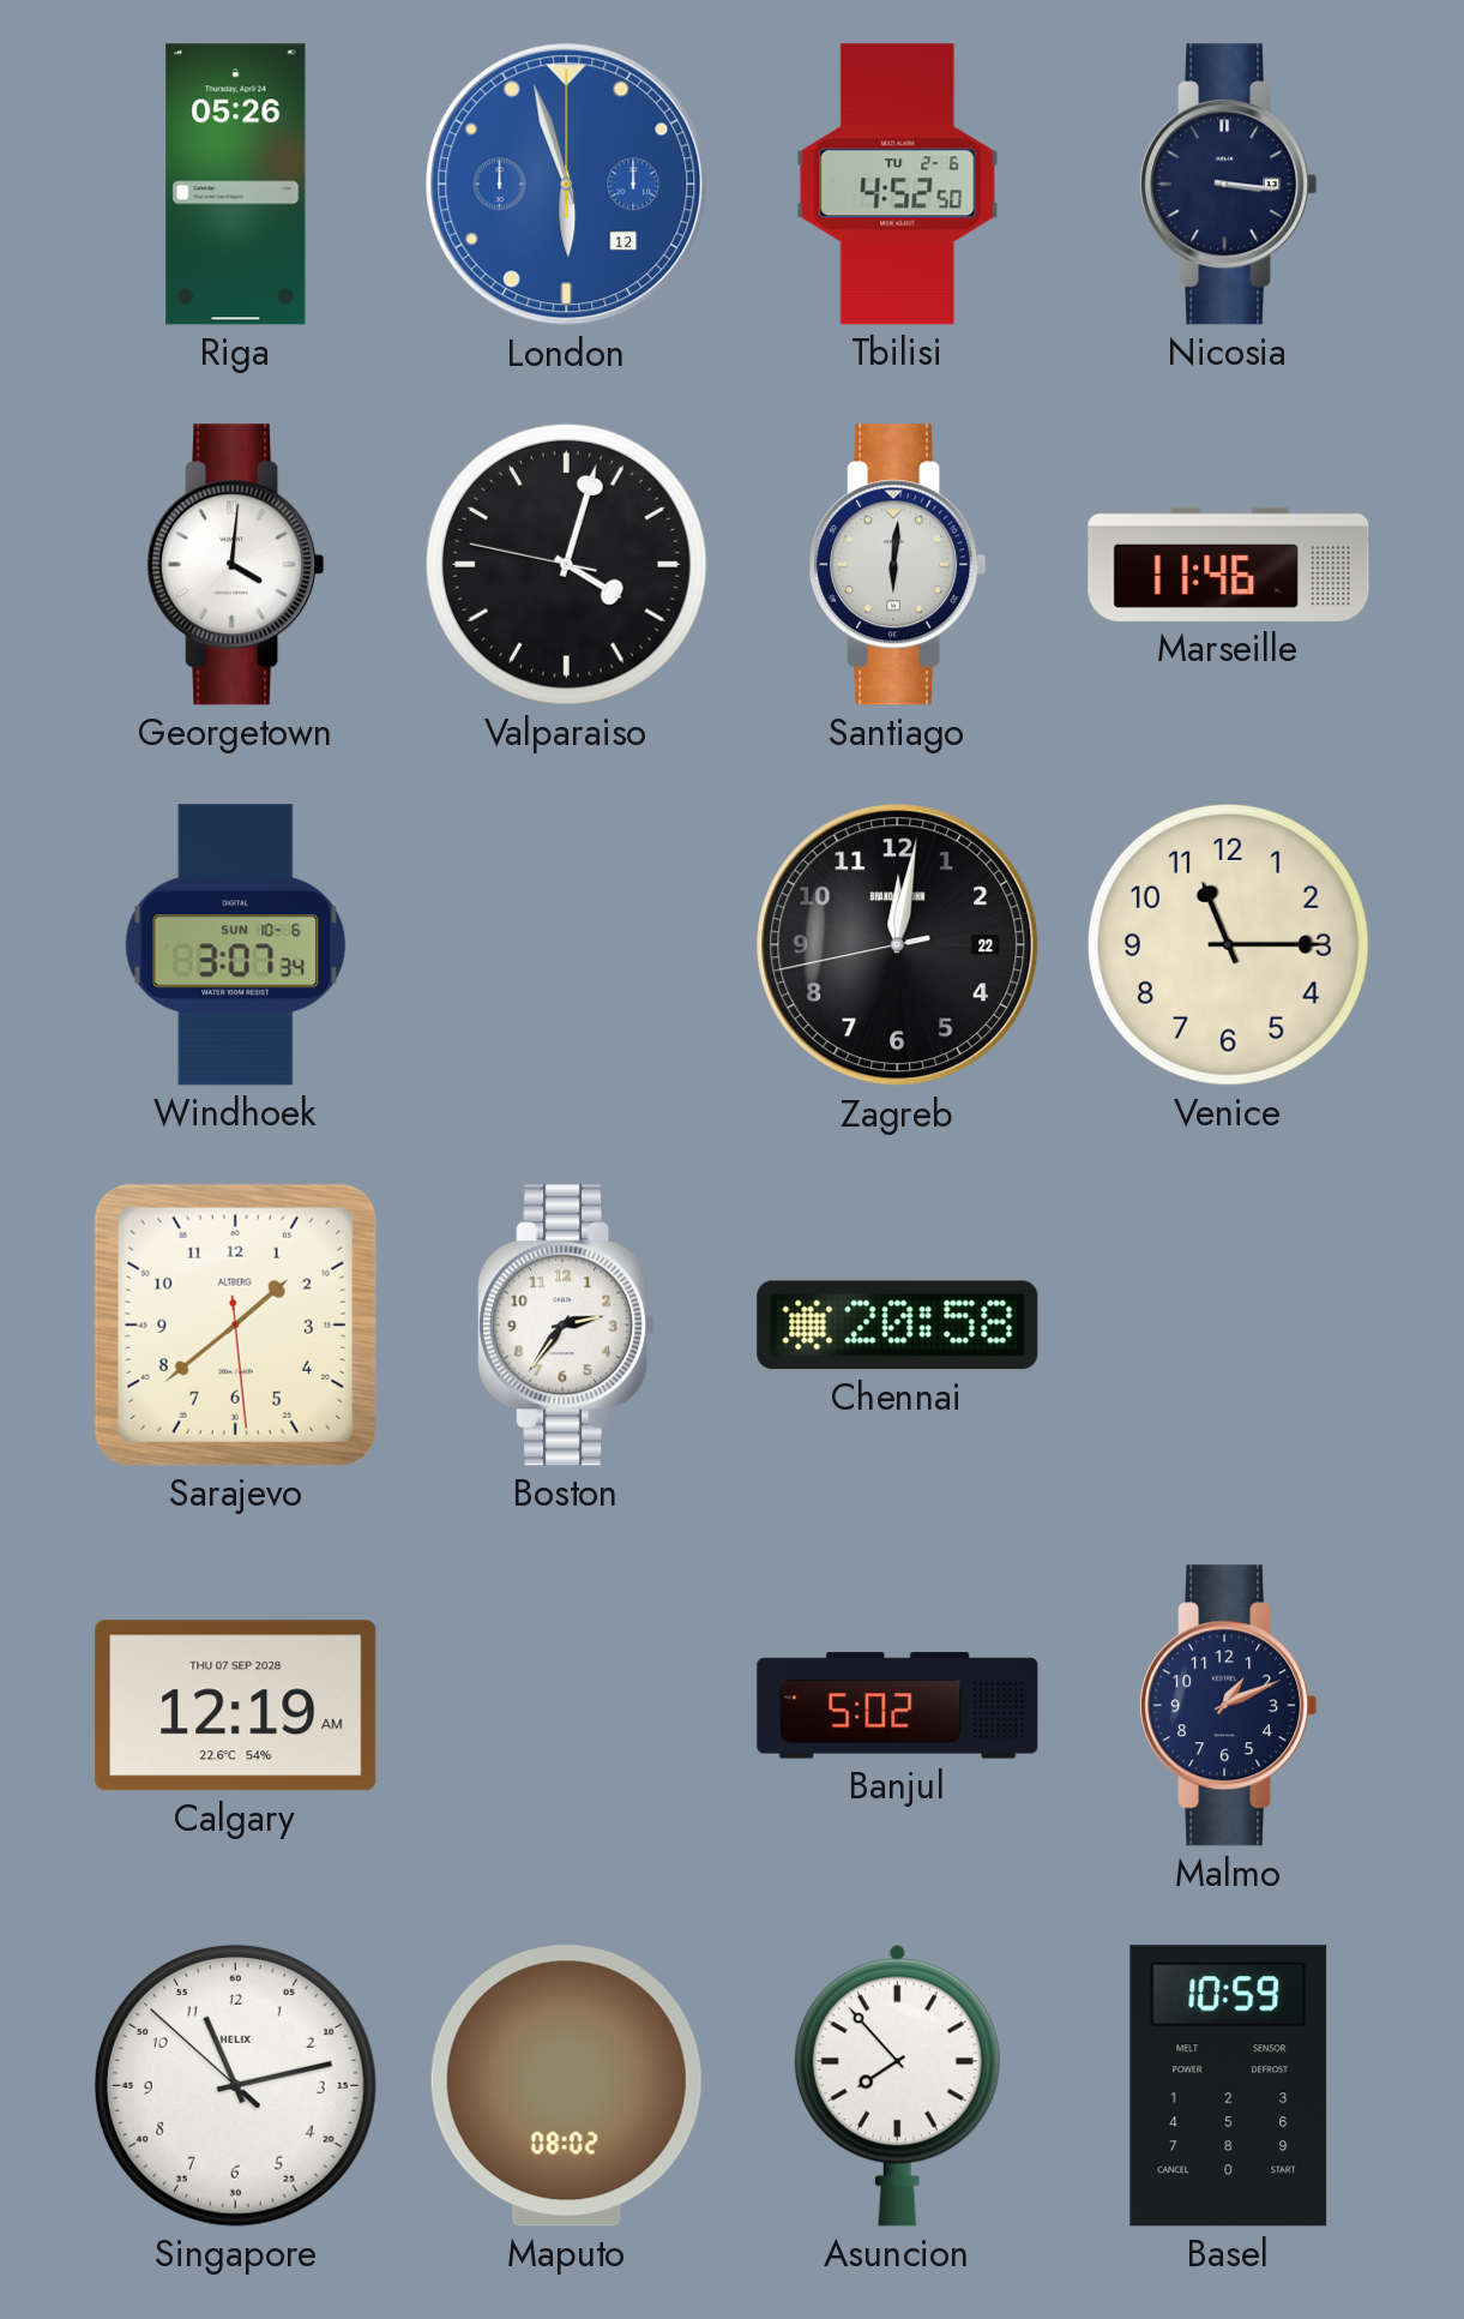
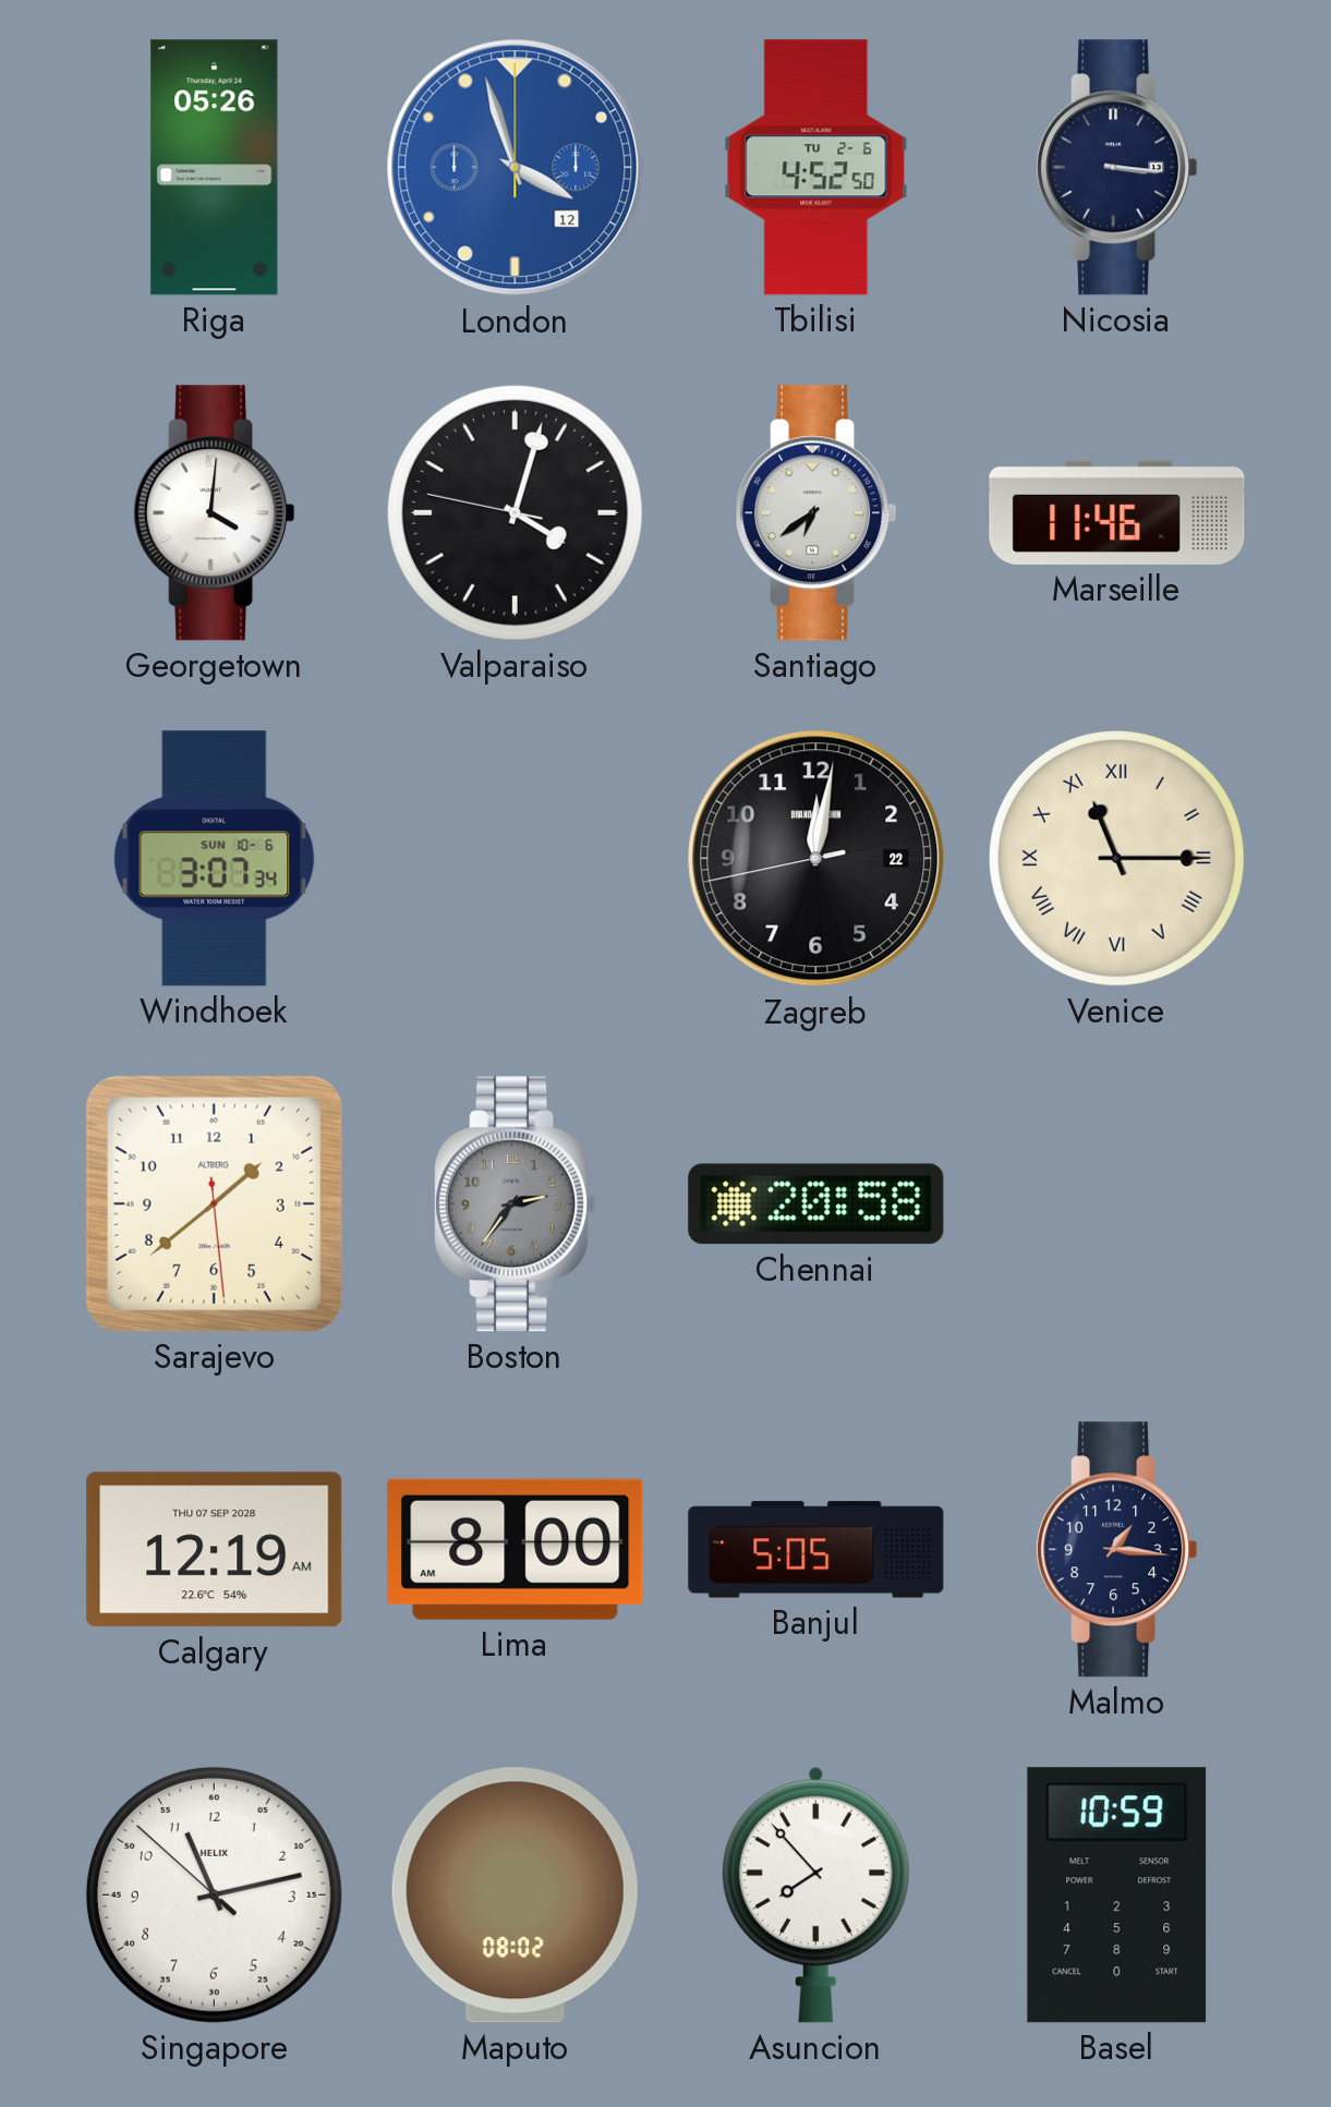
London: 5:57 -> 3:57
Santiago: 6:01 -> 6:39
Venice numerals: Arabic -> Roman
Boston dial: white -> grey
Lima: none -> 8:00
Banjul: 5:02 -> 5:05
Malmo: 1:11 -> 1:16
